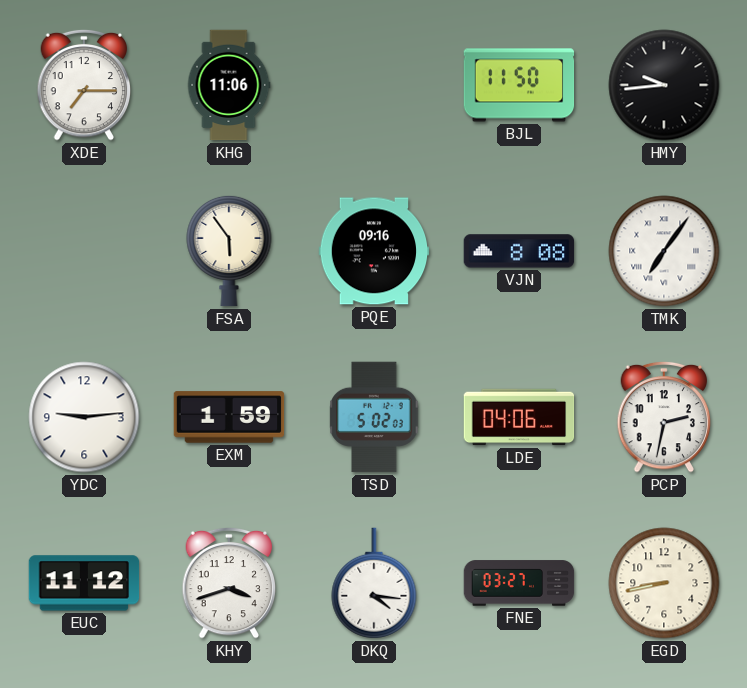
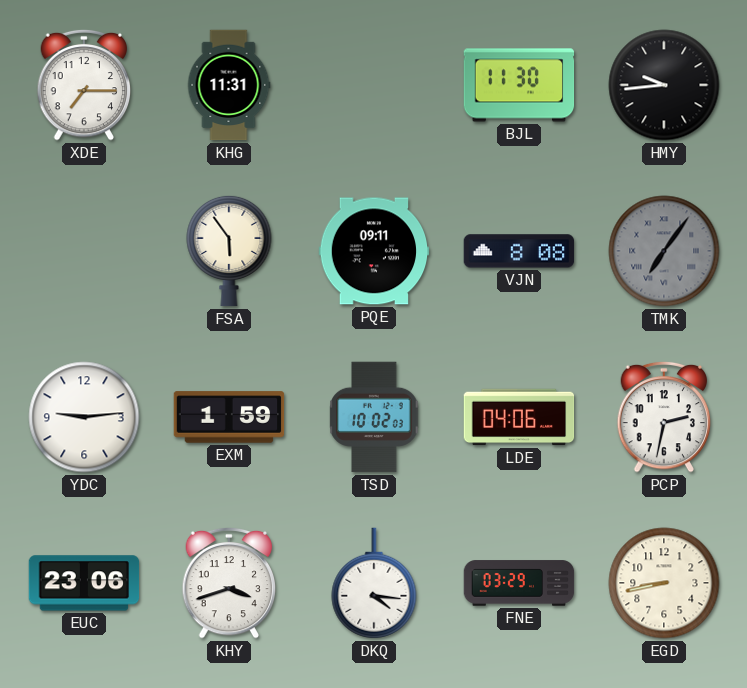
KHG: 11:06 -> 11:31
BJL: 11:50 -> 11:30
PQE: 09:16 -> 09:11
TMK dial: white -> grey
TSD: 5:02 -> 10:02
EUC: 11:12 -> 23:06
FNE: 03:27 -> 03:29
